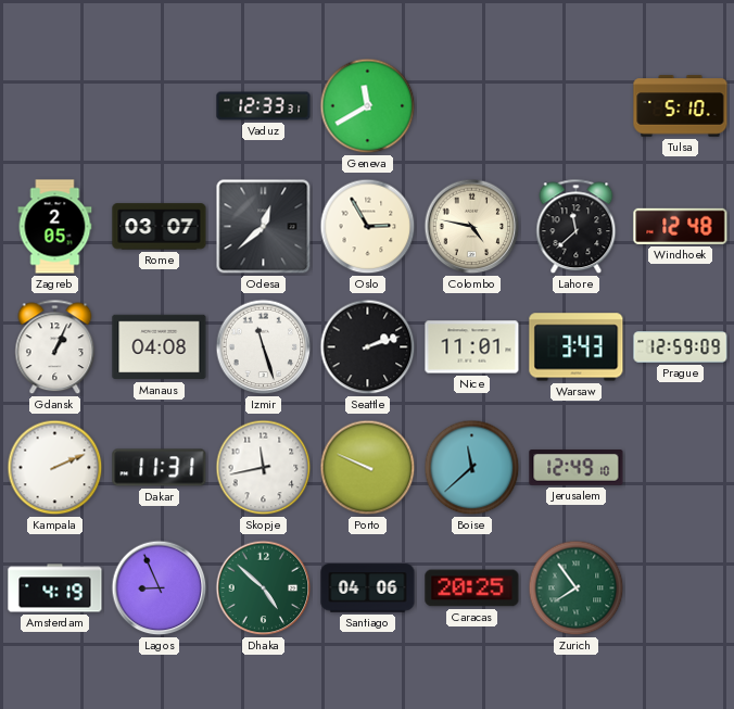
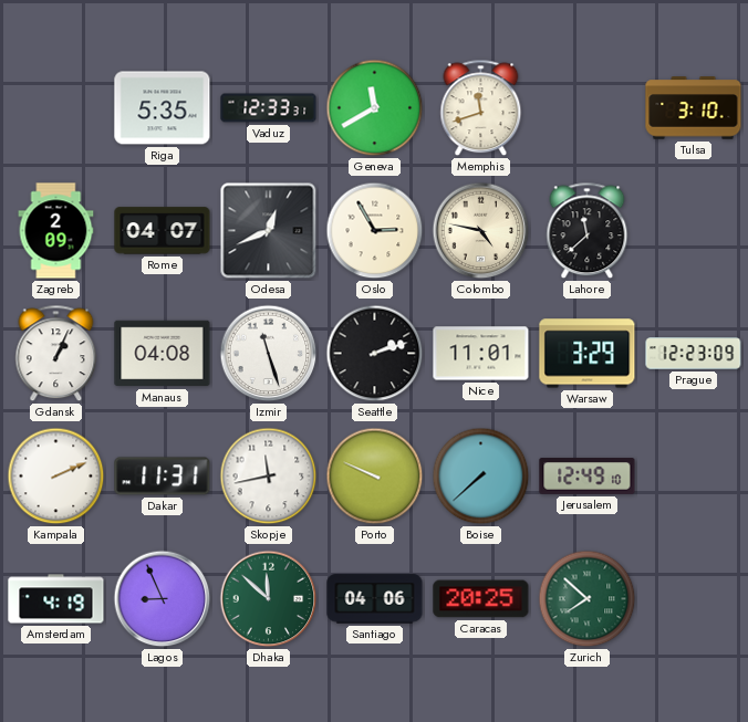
Riga: none -> 5:35
Memphis: none -> 11:42
Tulsa: 5:10 -> 3:10
Zagreb: 2:05 -> 2:09
Rome: 03:07 -> 04:07
Odesa: 12:38 -> 12:41
Windhoek: 12:48 -> none
Warsaw: 3:43 -> 3:29
Prague: 12:59 -> 12:23
Boise: 11:38 -> 7:38
Dhaka: 4:52 -> 11:52
Zurich: 7:54 -> 7:52
